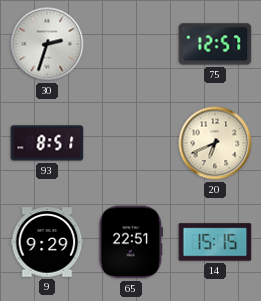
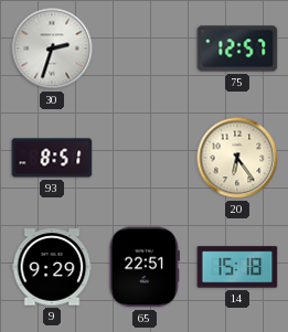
20: 6:41 -> 6:24
14: 15:15 -> 15:18
